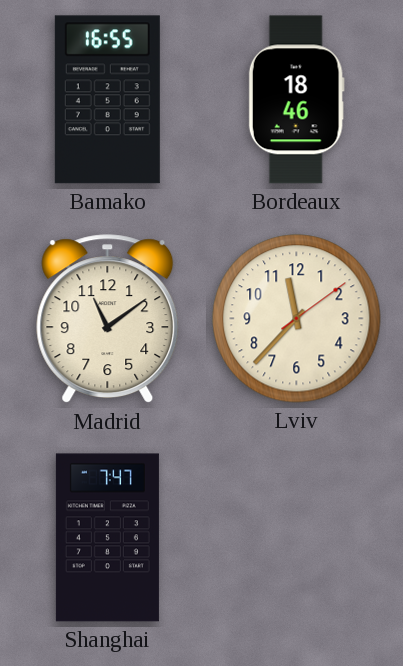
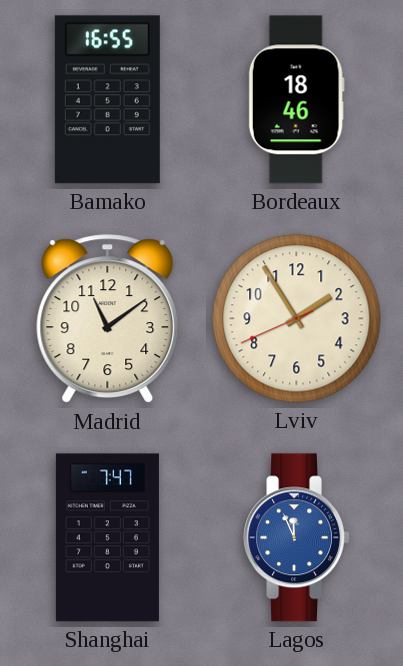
Lviv: 11:37 -> 1:54
Lagos: none -> 11:56
